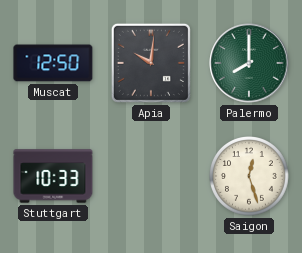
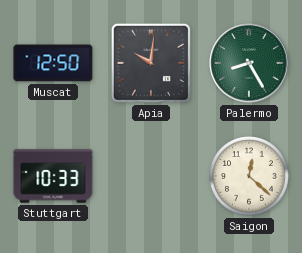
Palermo: 8:00 -> 8:25
Saigon: 12:27 -> 12:22
